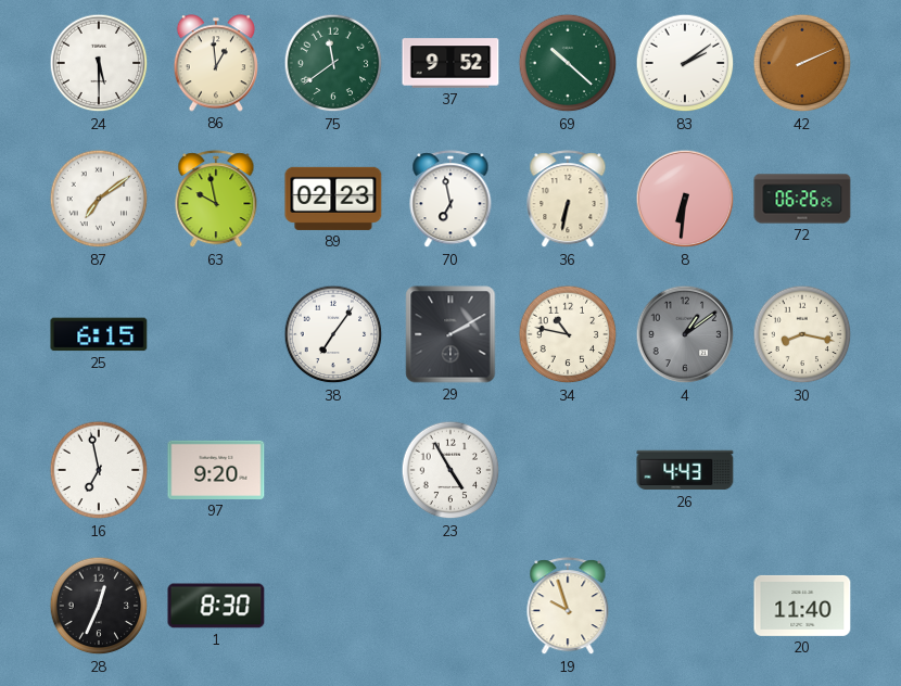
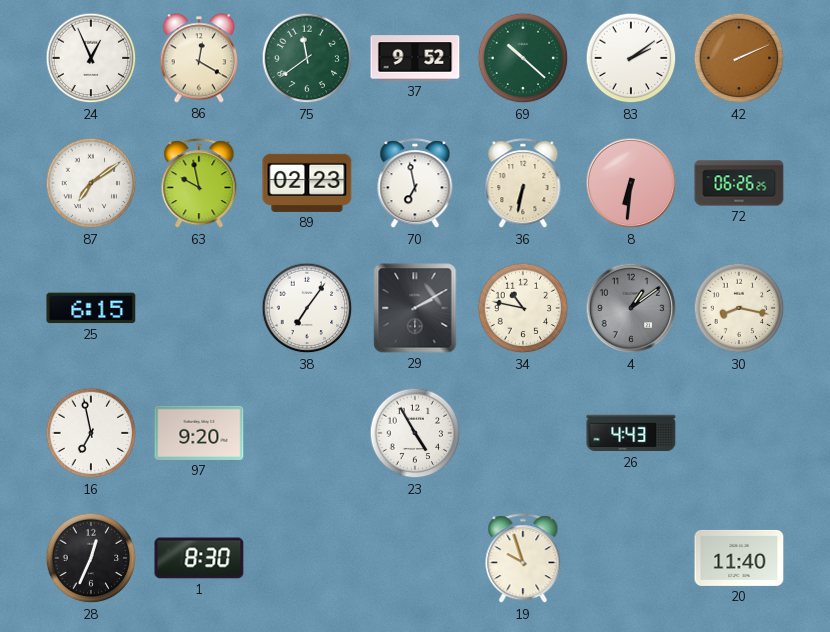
24: 5:30 -> 12:56
86: 12:59 -> 12:20
